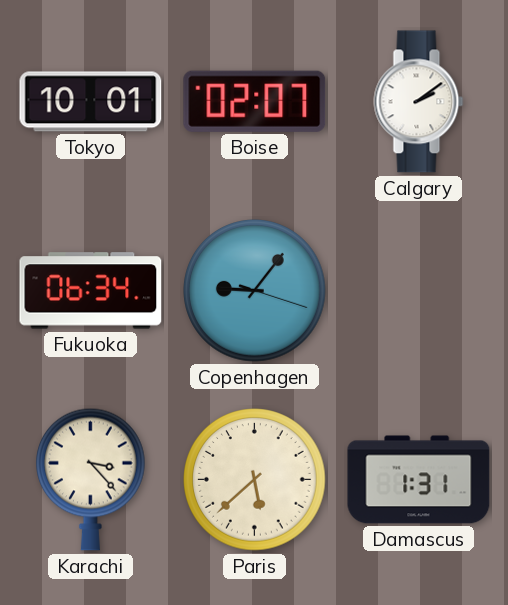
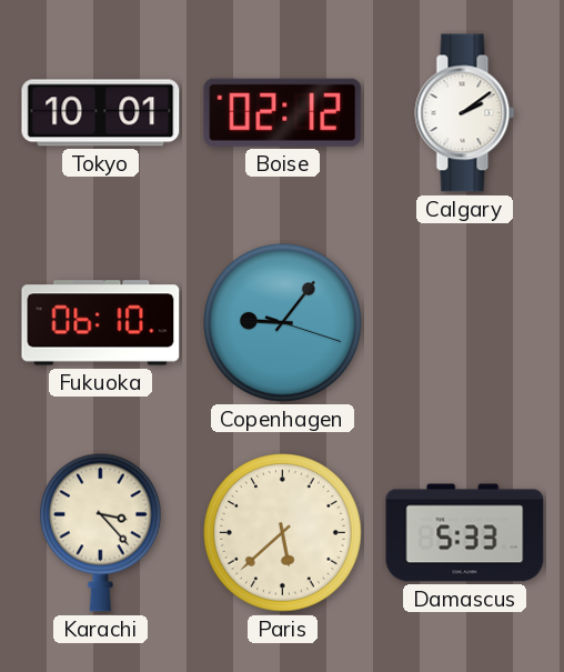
Boise: 02:07 -> 02:12
Fukuoka: 06:34 -> 06:10
Damascus: 1:31 -> 5:33
